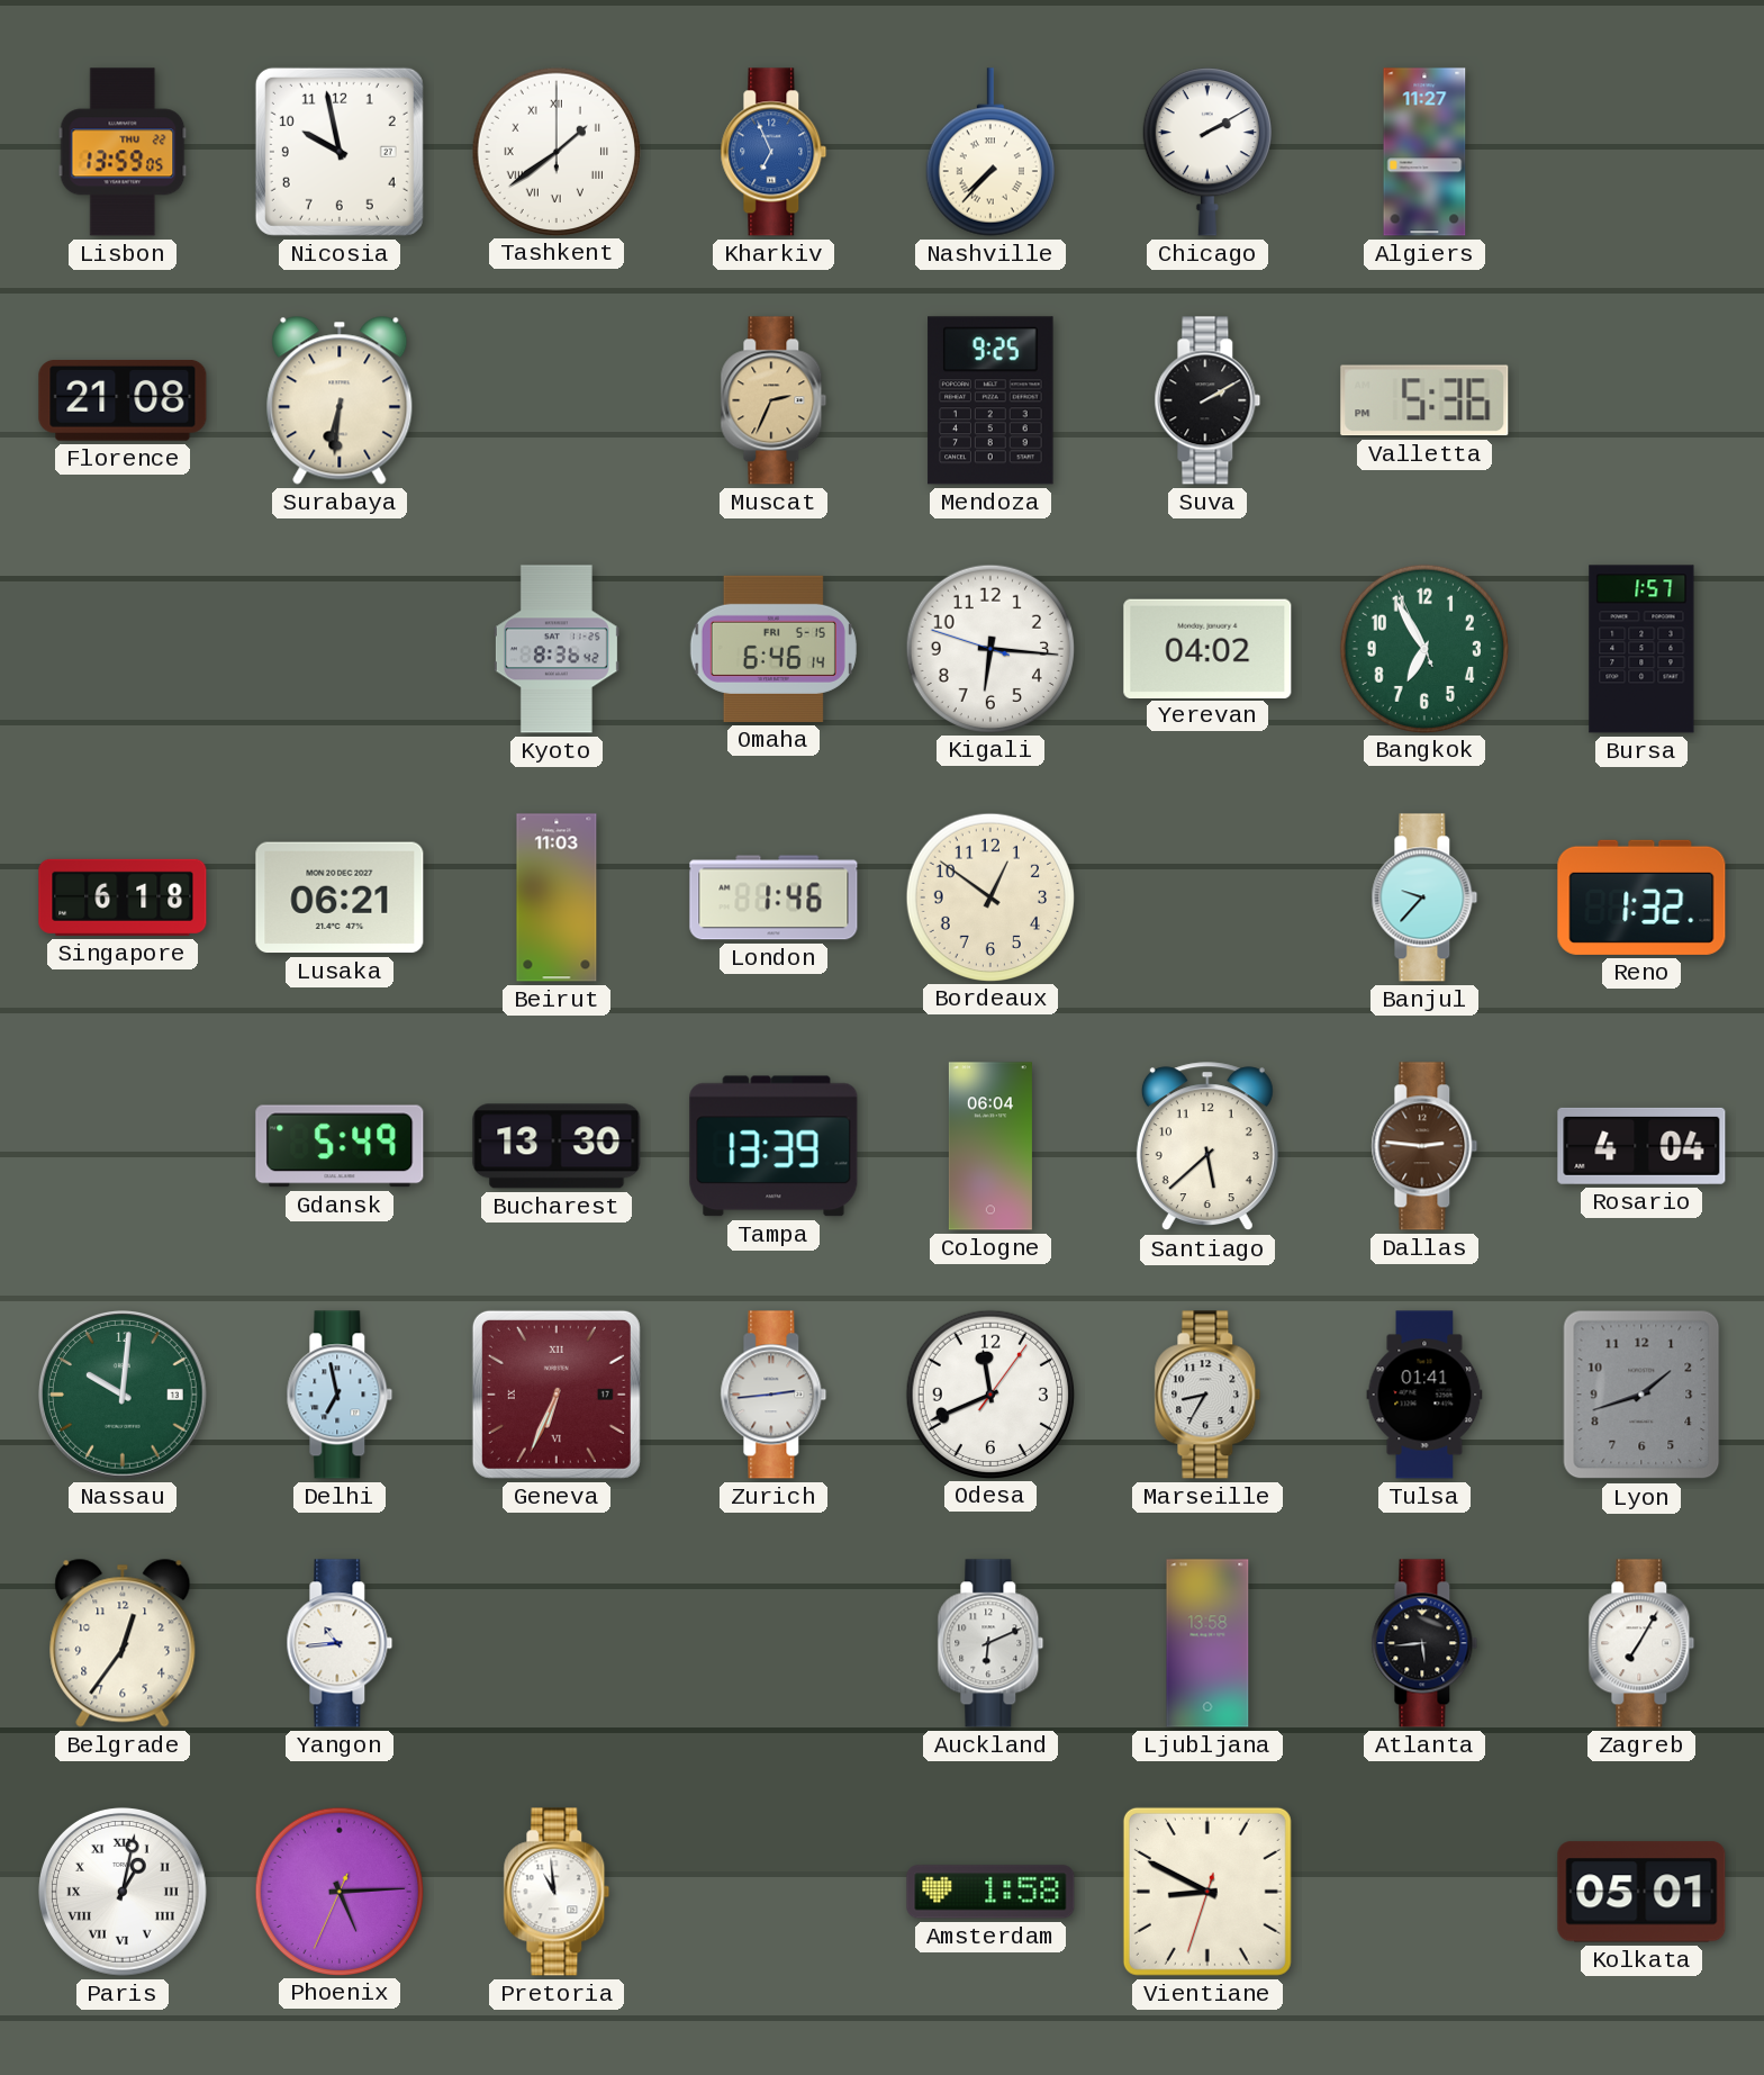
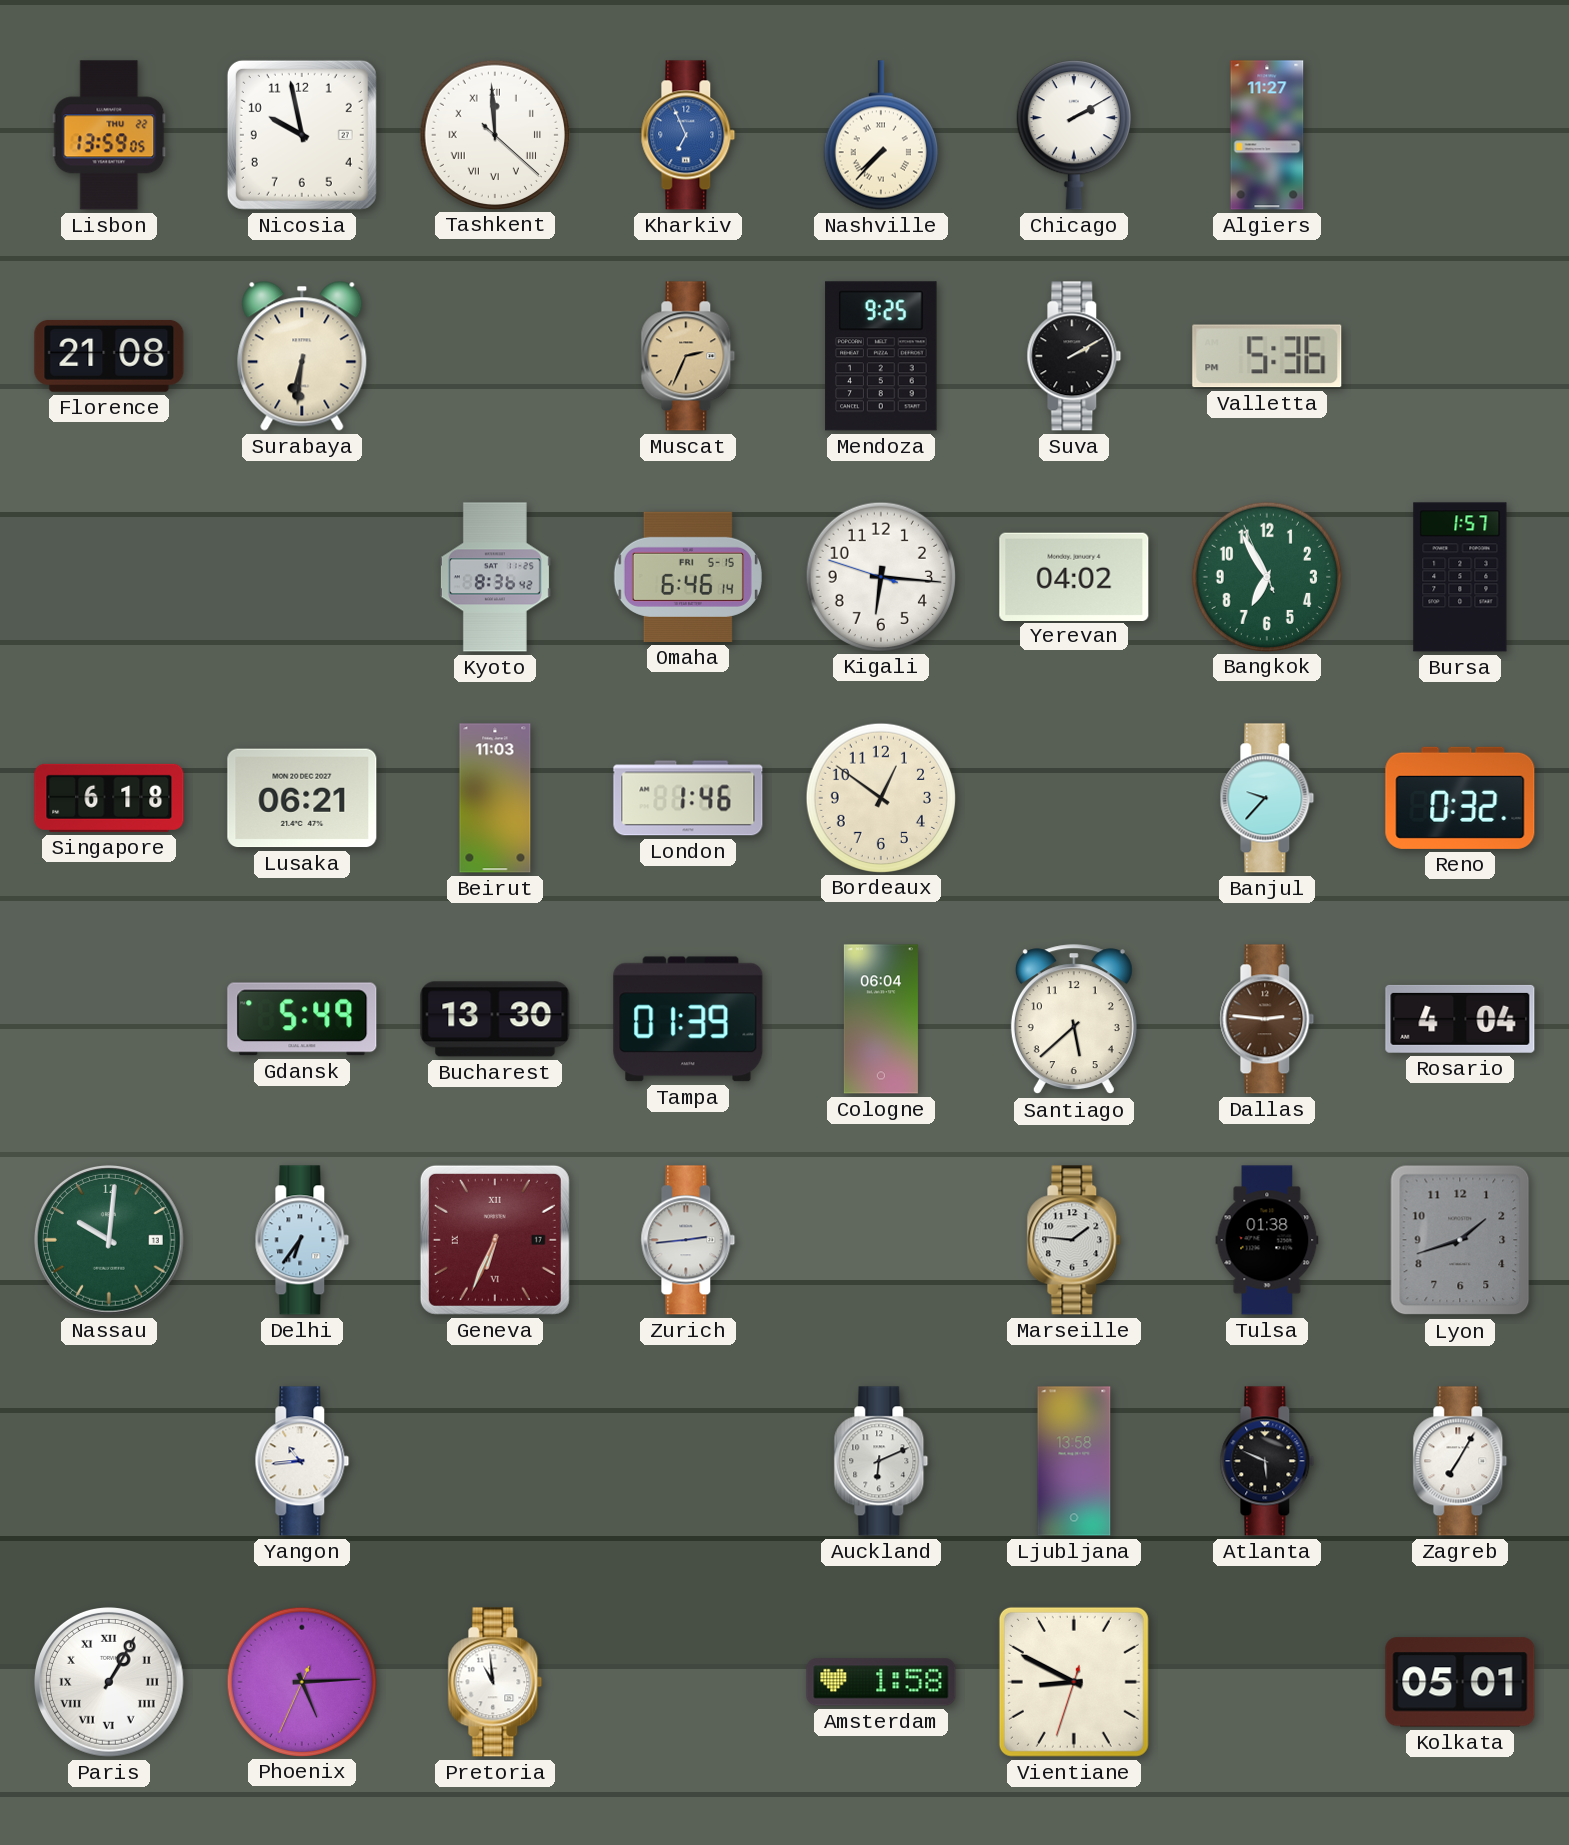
Tashkent: 1:39 -> 11:59
Reno: 1:32 -> 0:32
Tampa: 13:39 -> 01:39
Delhi: 6:58 -> 6:36
Odesa: 11:41 -> none
Marseille: 8:35 -> 1:46
Tulsa: 01:41 -> 01:38
Belgrade: 12:36 -> none
Atlanta: 5:44 -> 5:49
Paris: 1:02 -> 1:05
